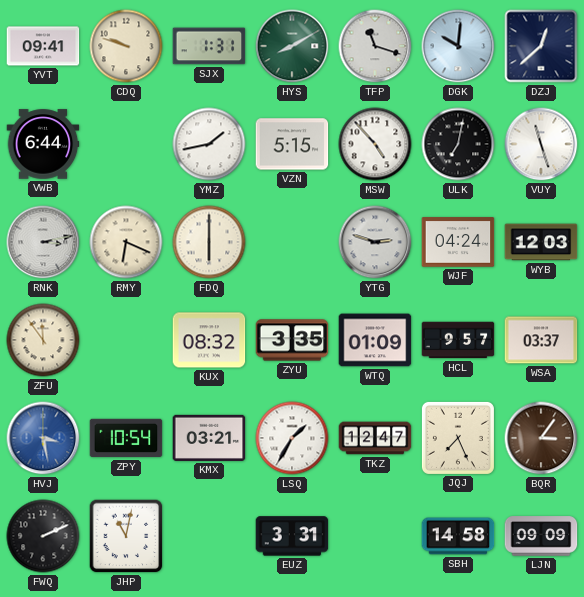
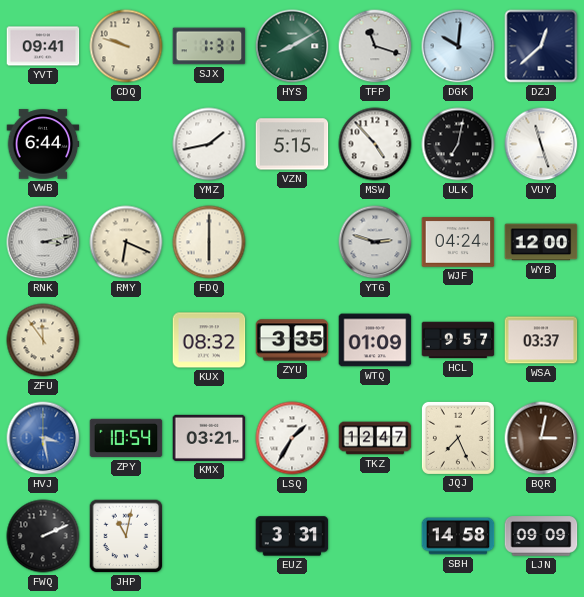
WYB: 12:03 -> 12:00
BQR: 3:06 -> 3:02
